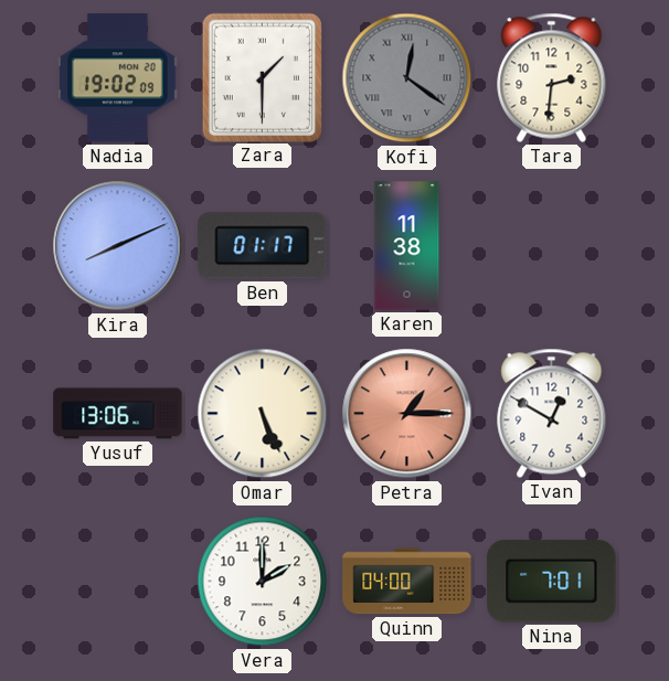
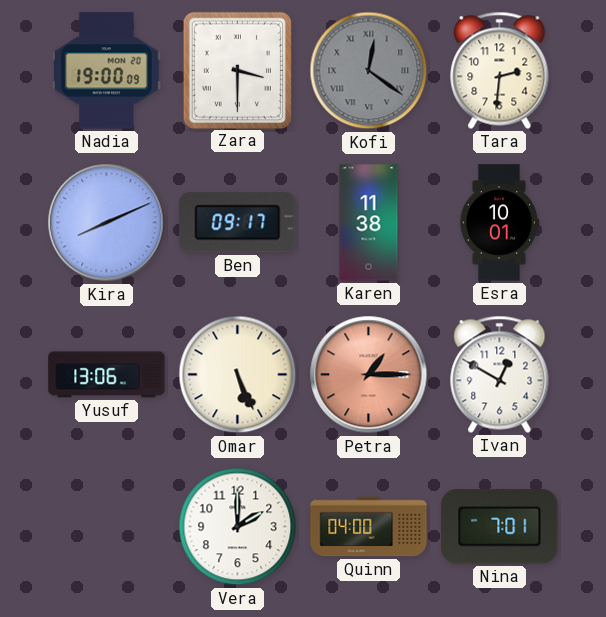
Nadia: 19:02 -> 19:00
Zara: 1:30 -> 3:30
Ben: 01:17 -> 09:17
Esra: none -> 10:01
